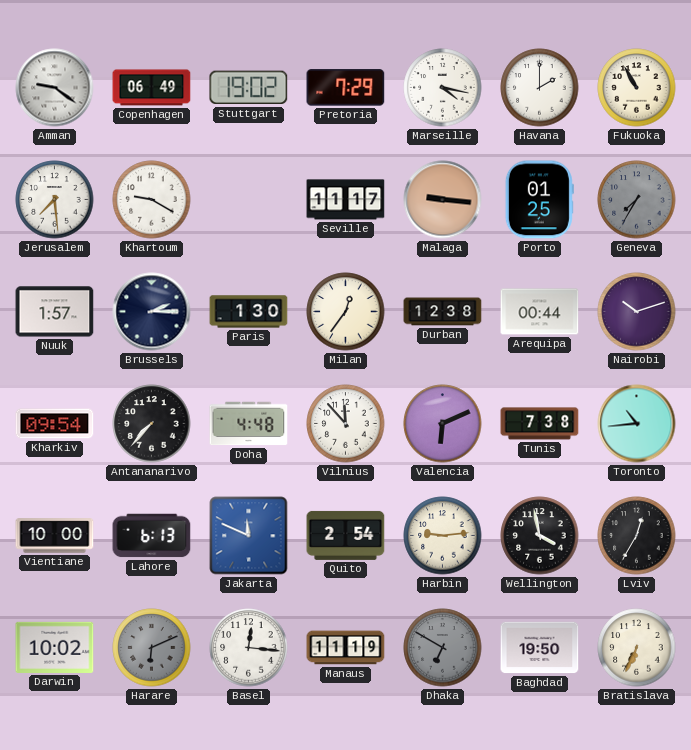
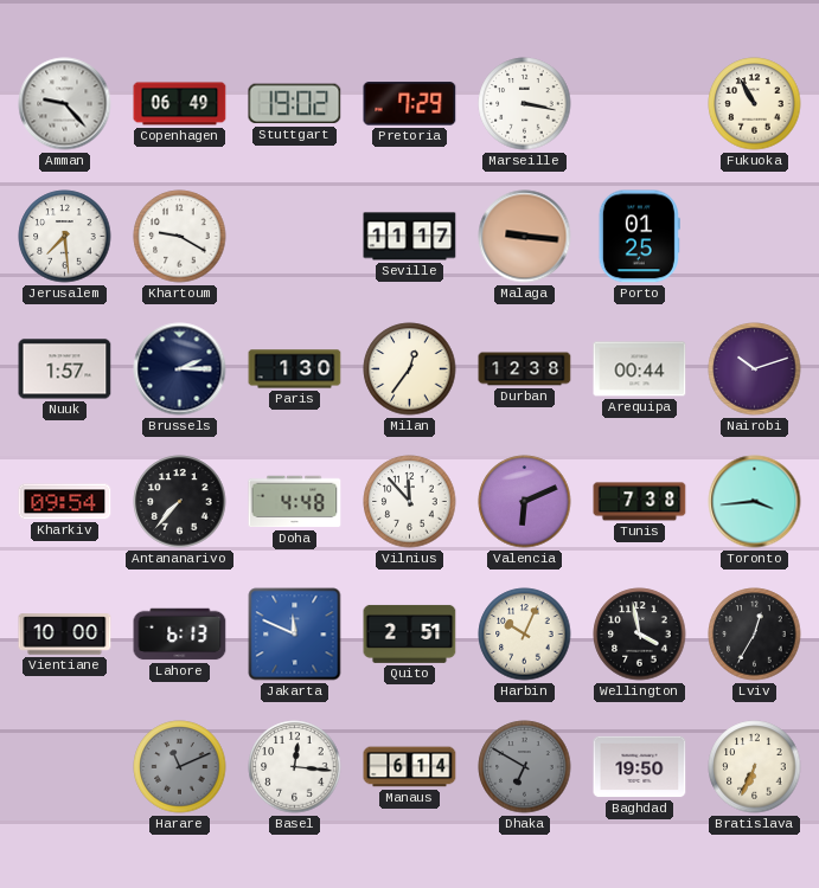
Amman: 9:21 -> 9:23
Marseille: 4:17 -> 3:17
Havana: 2:00 -> none
Geneva: 7:35 -> none
Toronto: 10:44 -> 3:44
Quito: 2:54 -> 2:51
Harbin: 9:14 -> 10:04
Darwin: 10:02 -> none
Harare: 6:11 -> 11:11
Manaus: 11:19 -> 6:14
